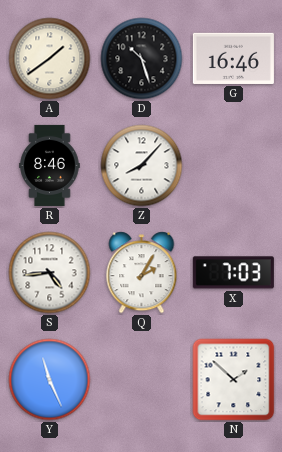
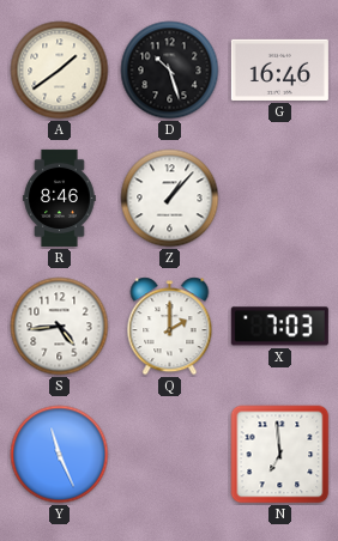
Z: 8:07 -> 1:07
Q: 2:05 -> 2:00
N: 1:52 -> 6:59
